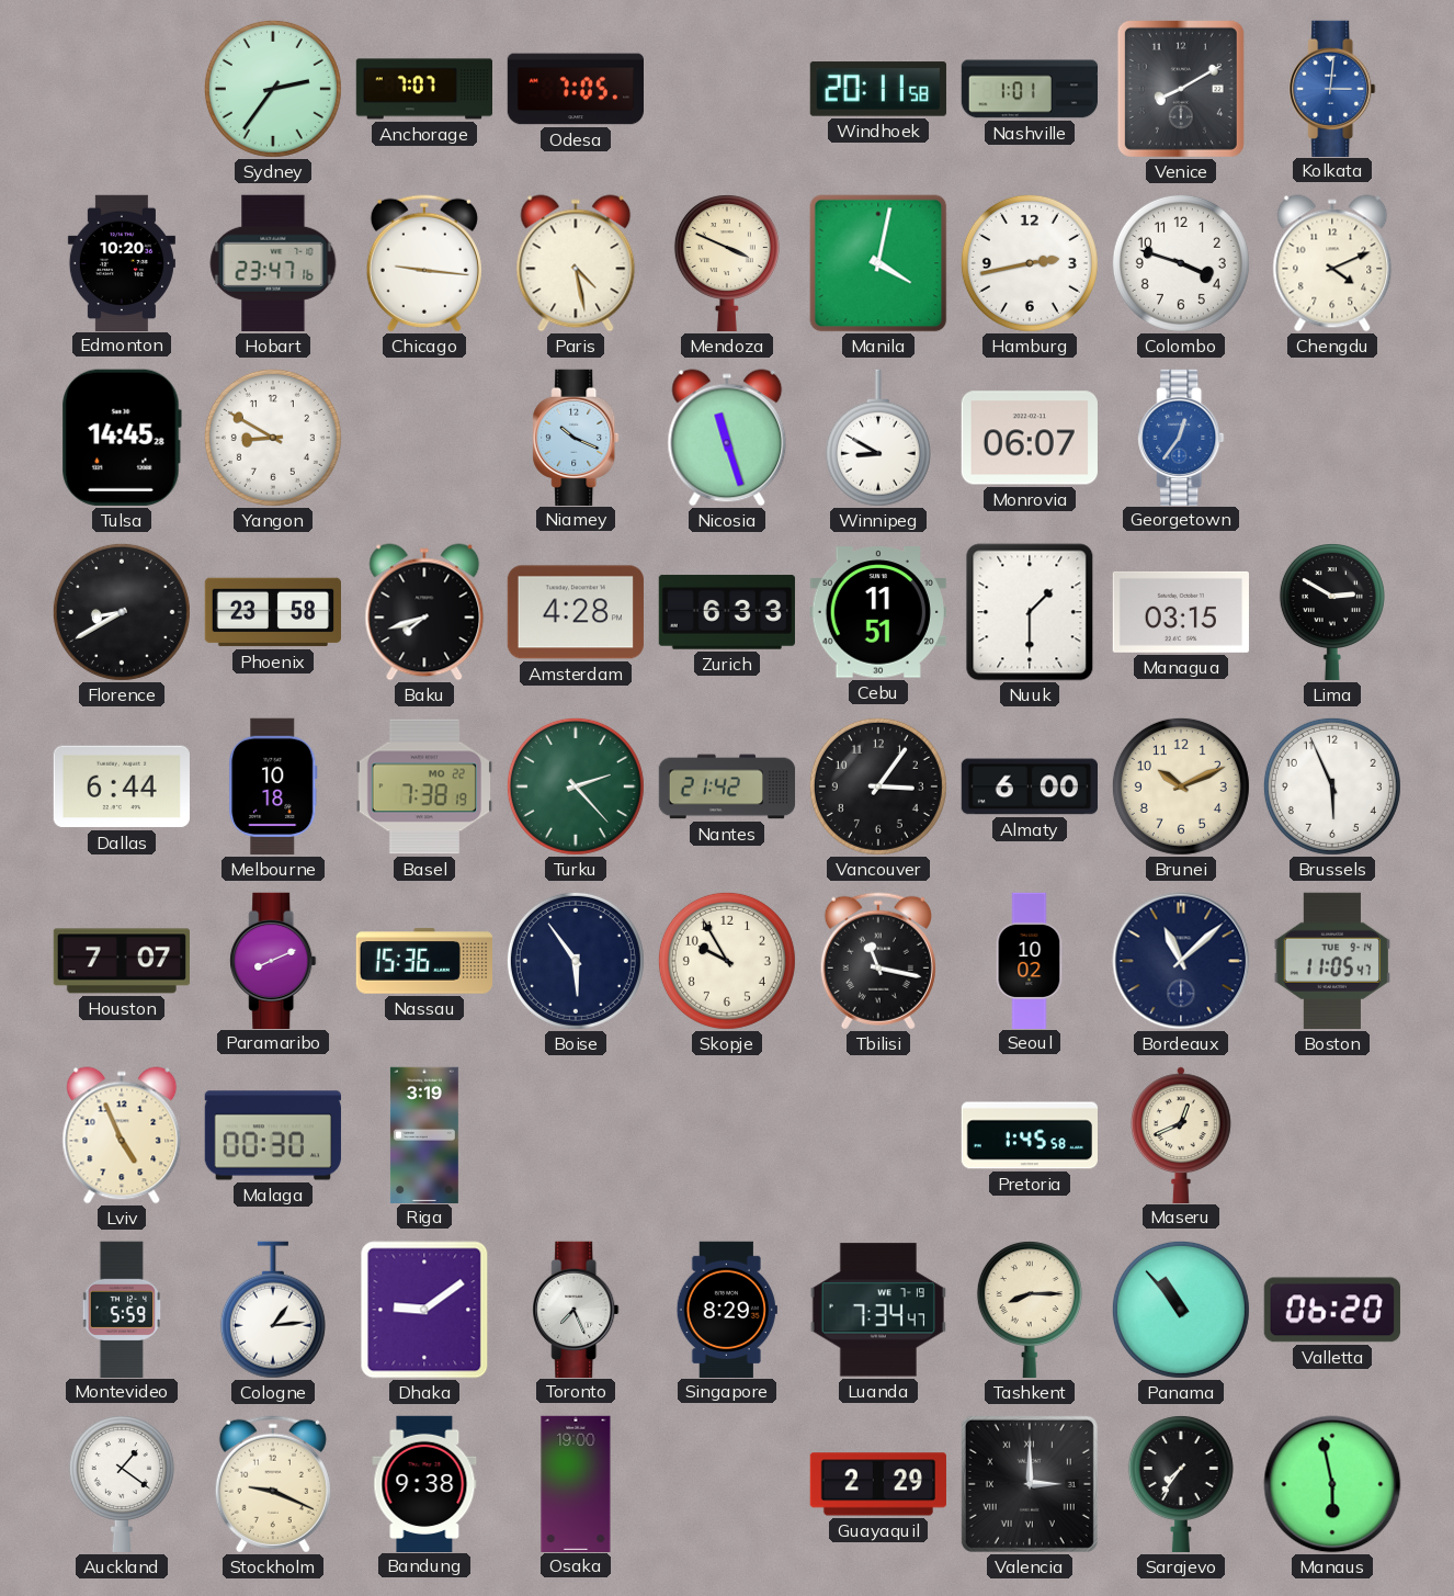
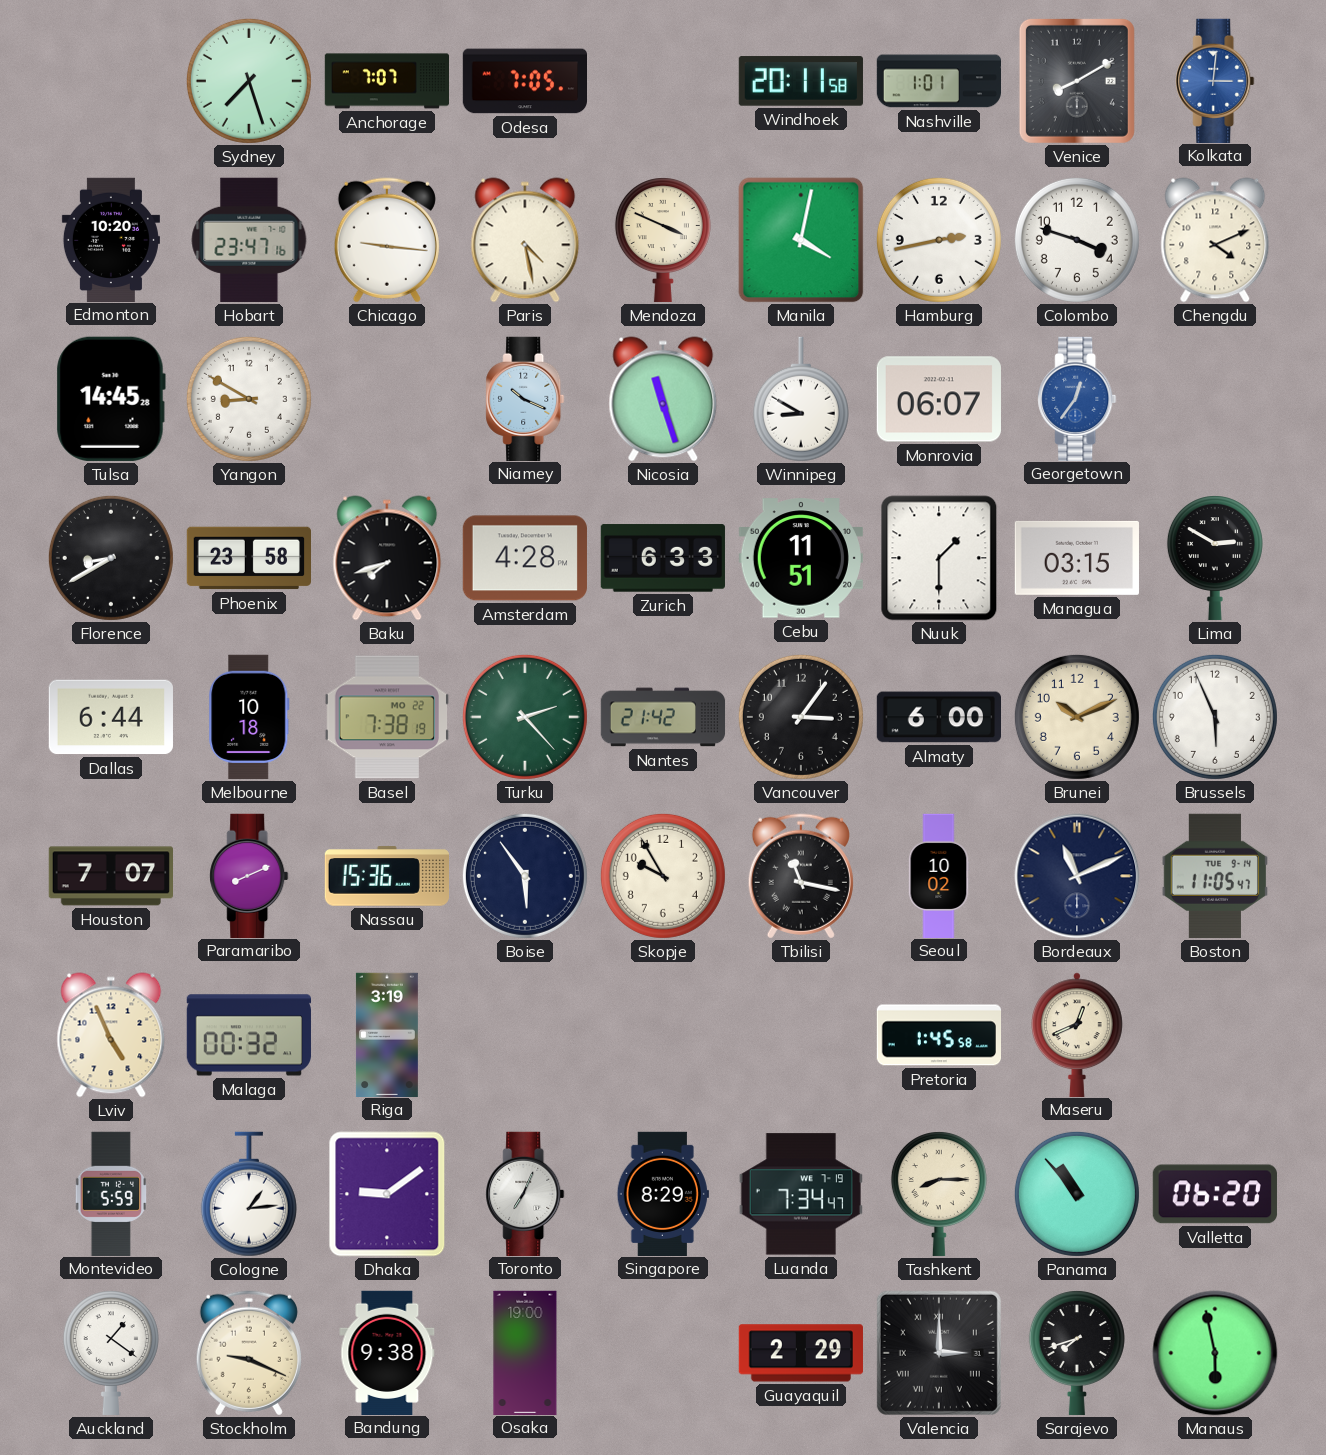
Sydney: 2:36 -> 7:27
Bordeaux: 11:08 -> 11:11
Malaga: 00:30 -> 00:32
Toronto: 7:26 -> 7:04
Sarajevo: 7:36 -> 7:42
